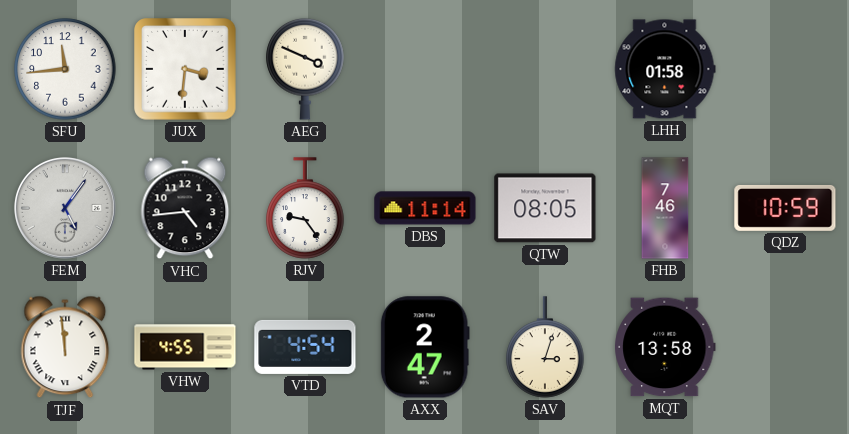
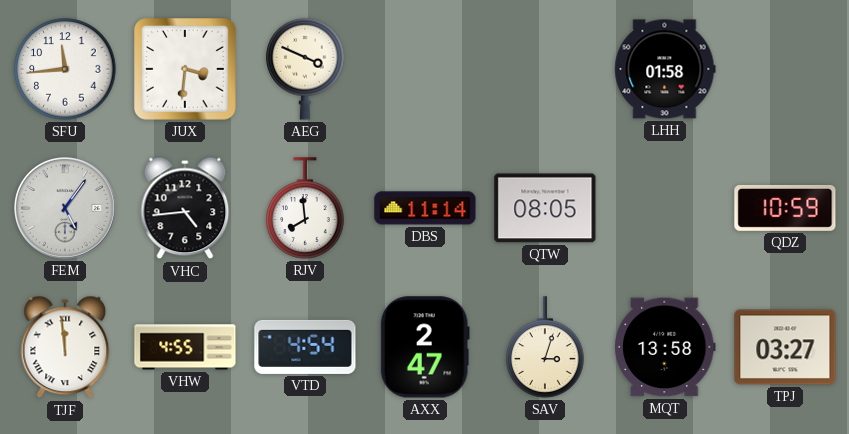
RJV: 9:24 -> 7:59
FHB: 7:46 -> none
TPJ: none -> 03:27
